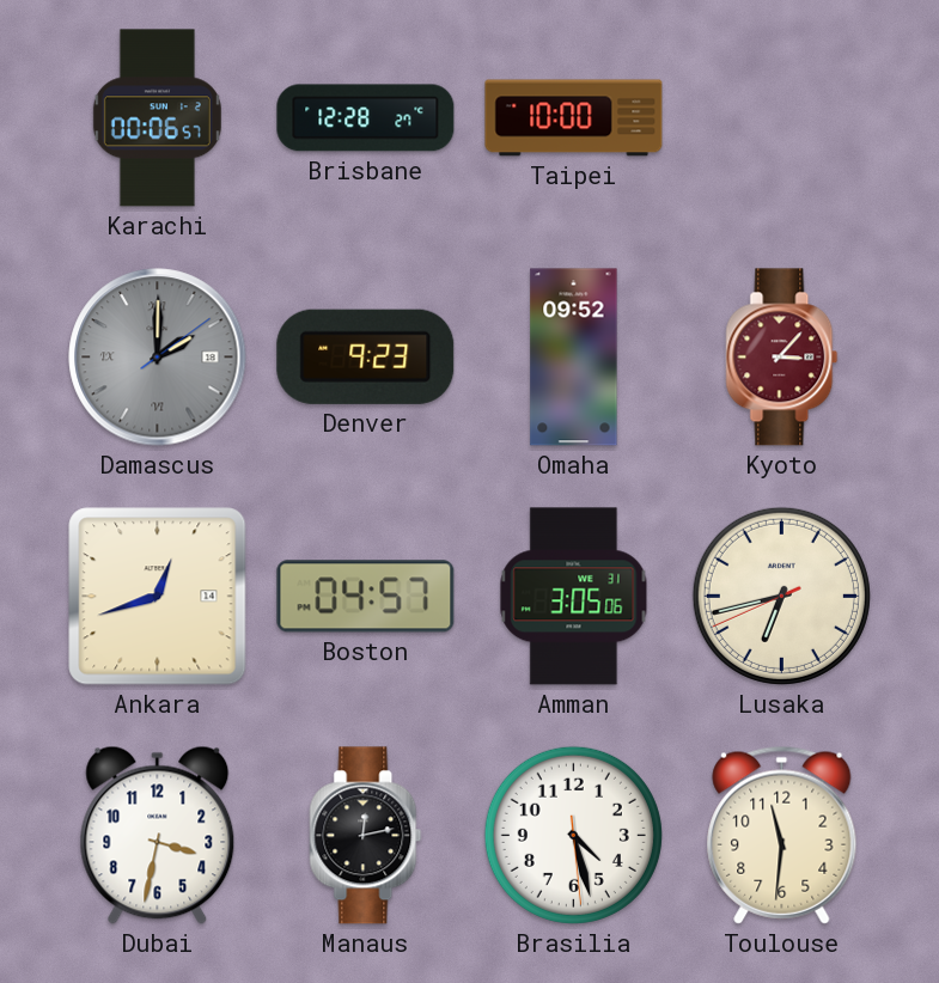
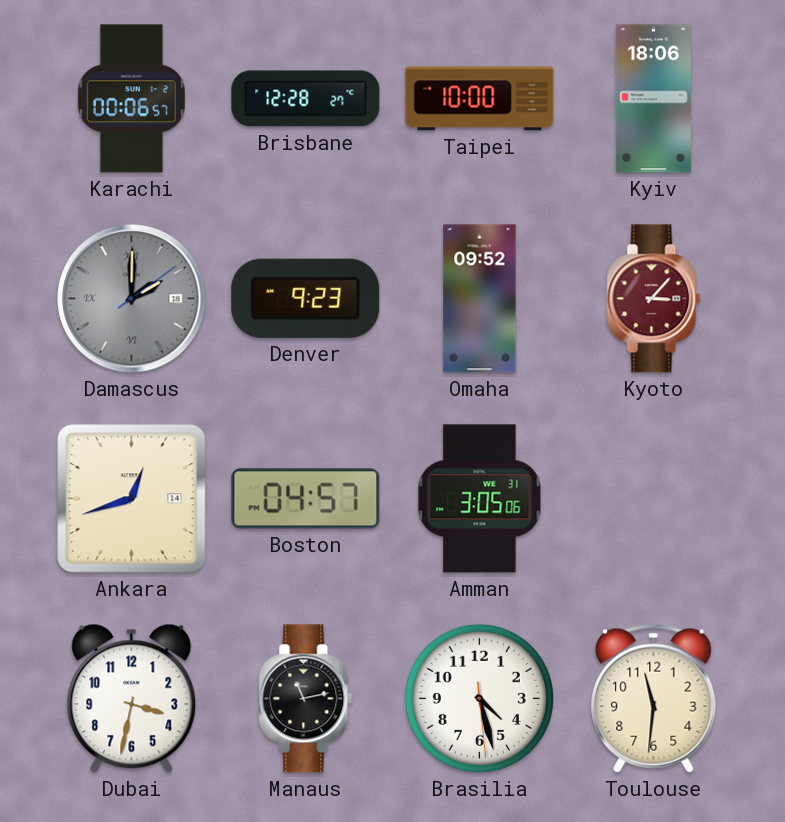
Kyiv: none -> 18:06
Lusaka: 6:42 -> none
Manaus: 12:13 -> 11:13
